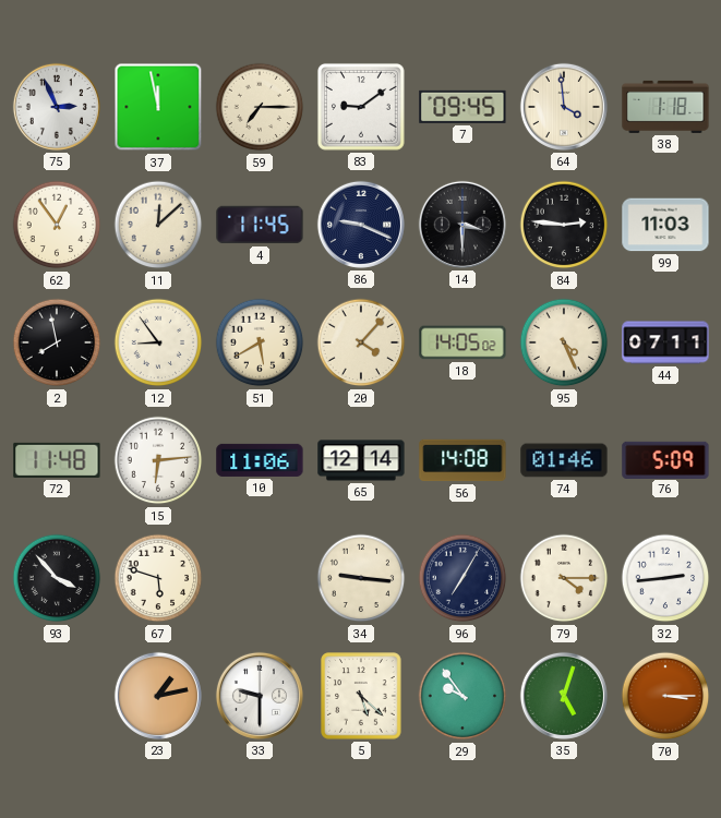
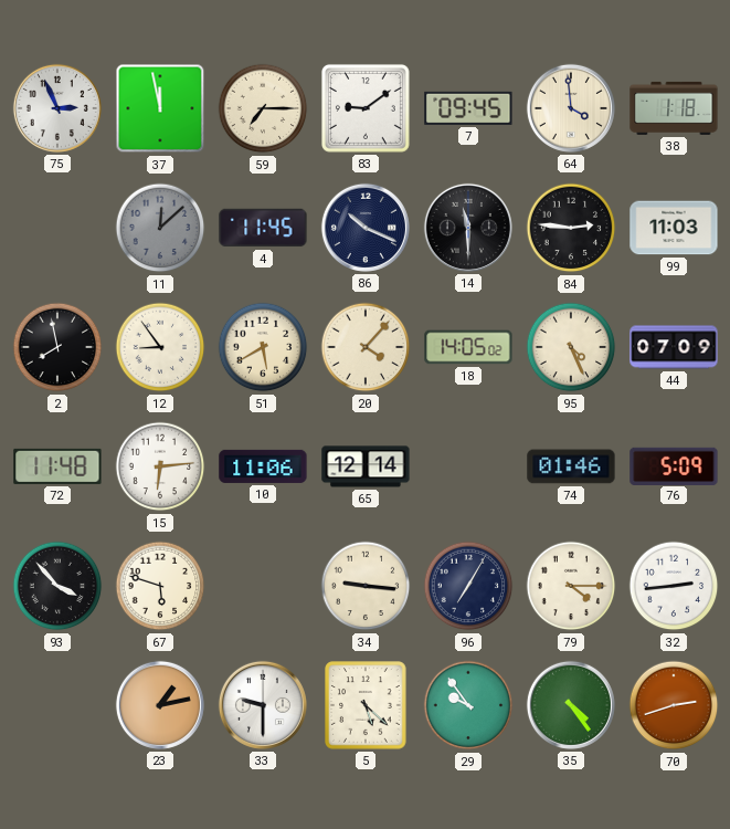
62: 12:54 -> none
11 dial: cream -> grey
86: 9:19 -> 10:19
14: 3:30 -> 11:30
44: 07:11 -> 07:09
56: 14:08 -> none
35: 5:03 -> 4:24
70: 3:15 -> 2:42
